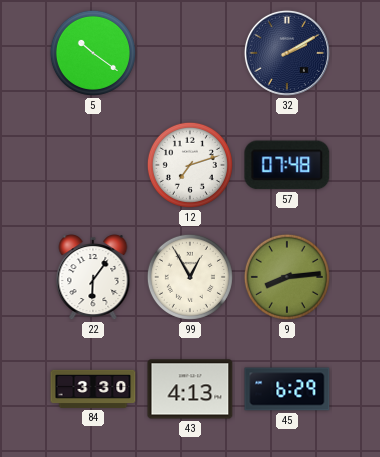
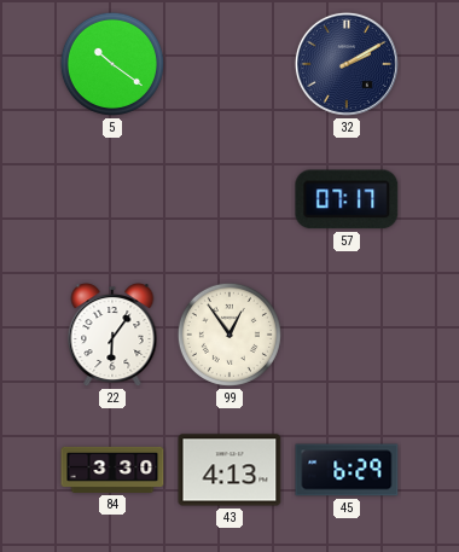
12: 7:12 -> none
57: 07:48 -> 07:17
99: 12:55 -> 12:54
9: 8:14 -> none
